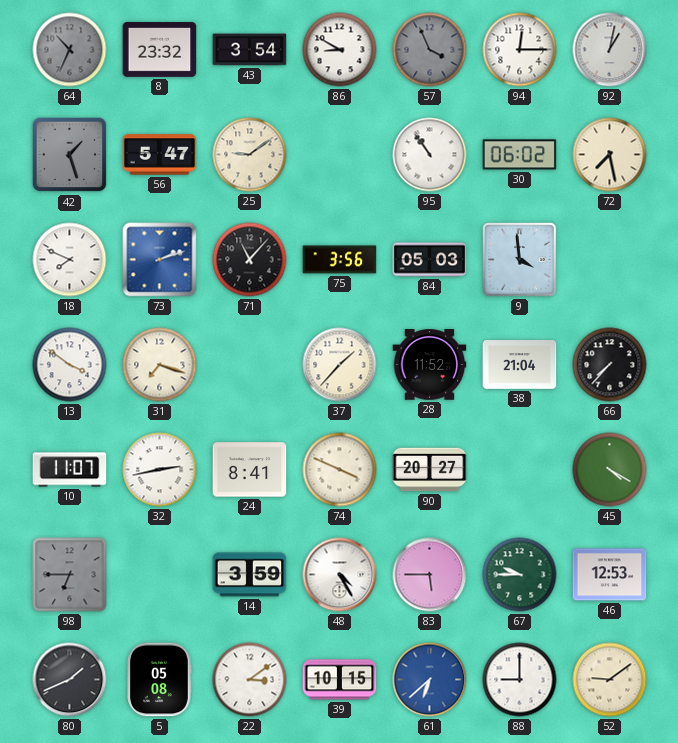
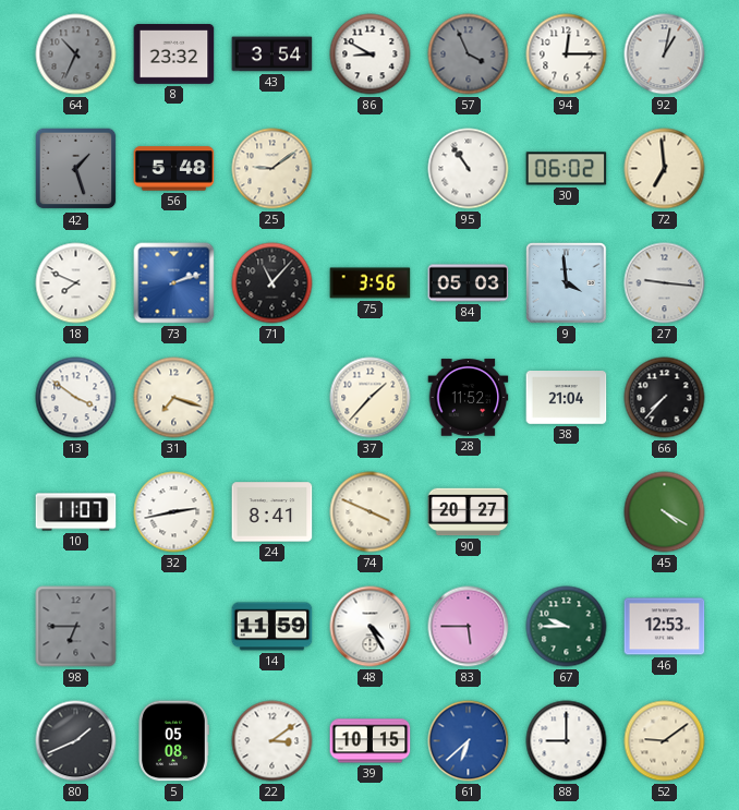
56: 5:47 -> 5:48
72: 7:28 -> 6:59
27: none -> 9:16
14: 3:59 -> 11:59
